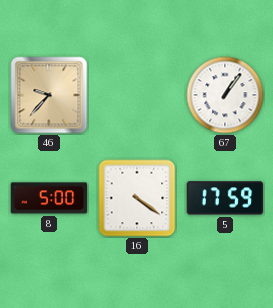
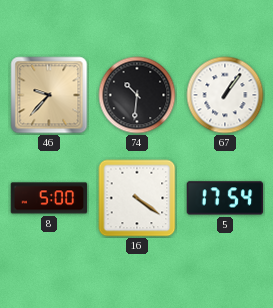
74: none -> 10:31
5: 17:59 -> 17:54
